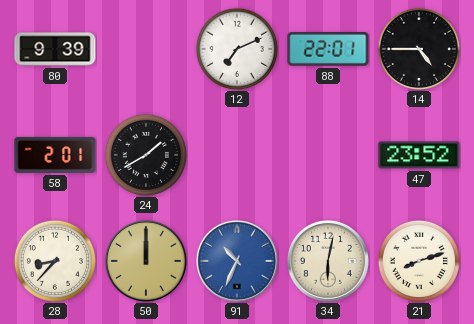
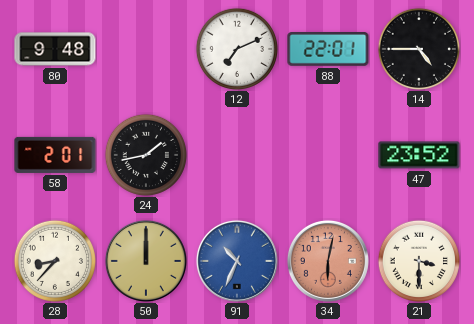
80: 9:39 -> 9:48
24: 1:40 -> 1:43
34 dial: cream -> salmon
21: 8:12 -> 3:30
